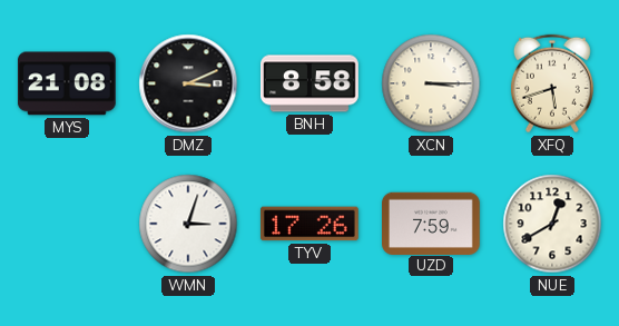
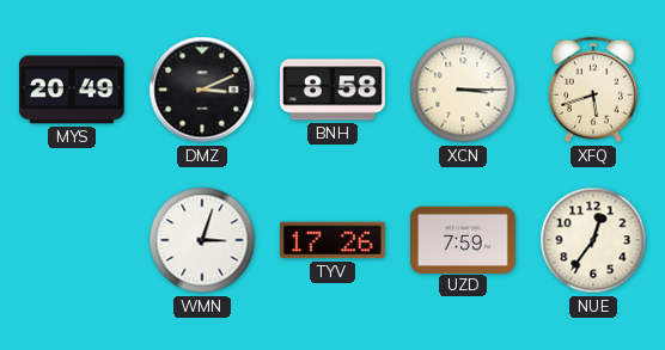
MYS: 21:08 -> 20:49
NUE: 12:40 -> 12:36
